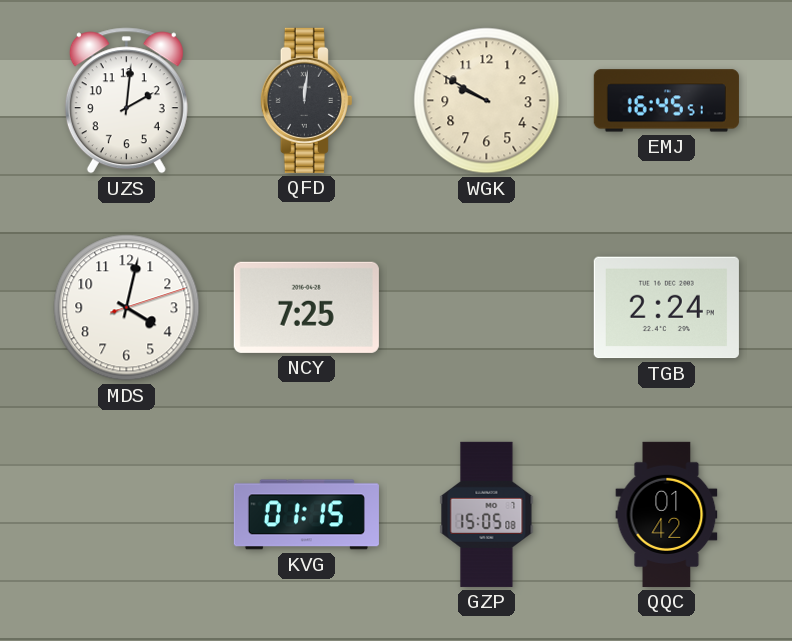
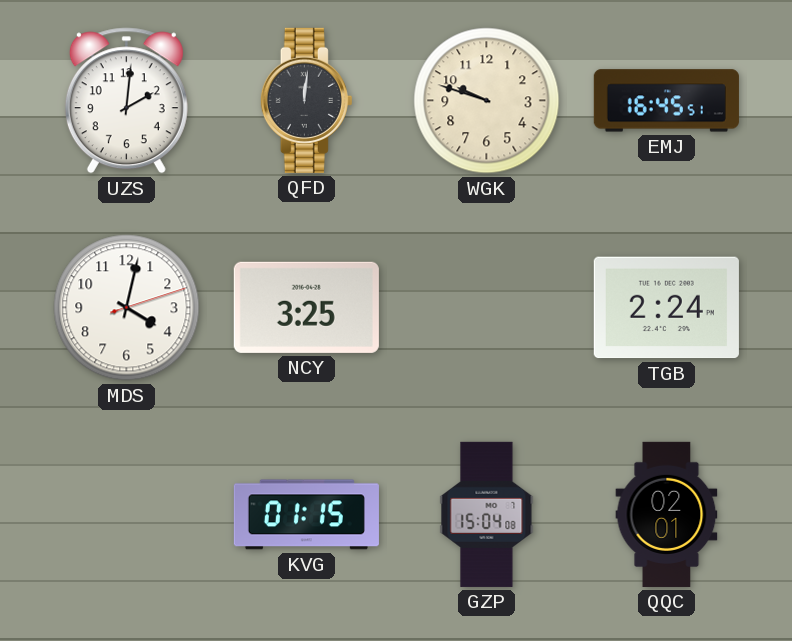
WGK: 9:50 -> 9:48
NCY: 7:25 -> 3:25
GZP: 15:05 -> 15:04
QQC: 01:42 -> 02:01
